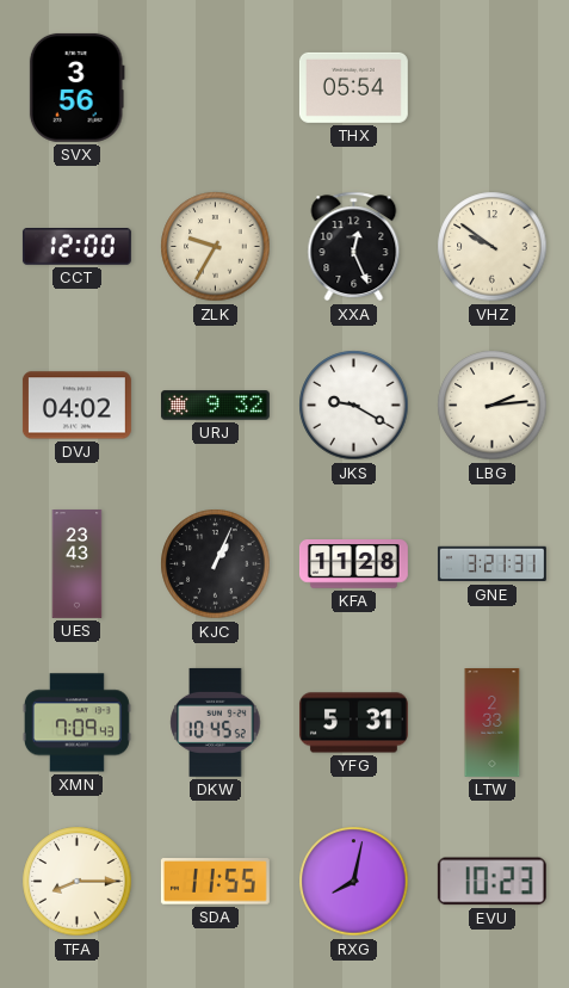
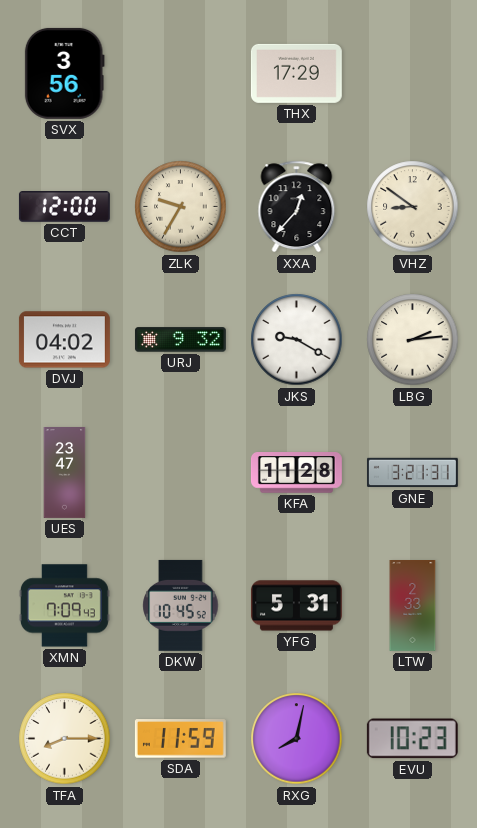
THX: 05:54 -> 17:29
XXA: 12:26 -> 12:37
VHZ: 9:51 -> 8:51
UES: 23:43 -> 23:47
KJC: 1:04 -> none
SDA: 11:55 -> 11:59
